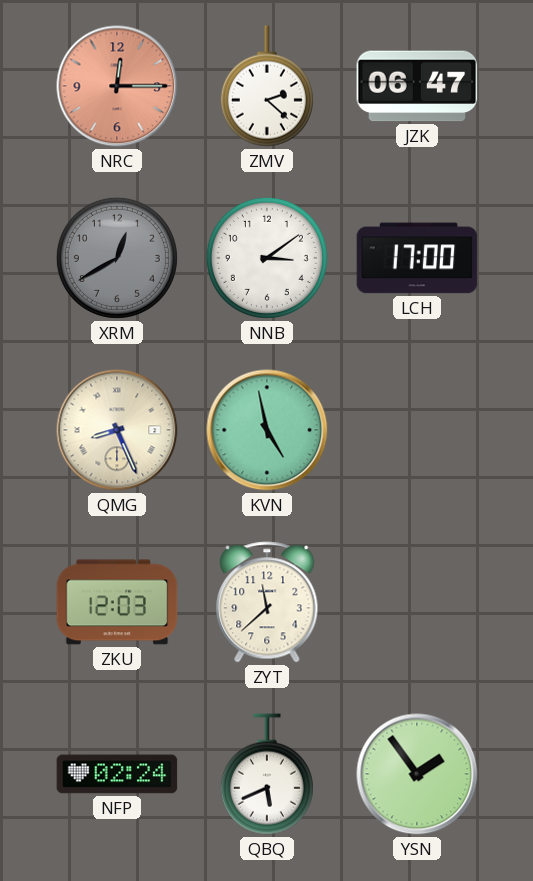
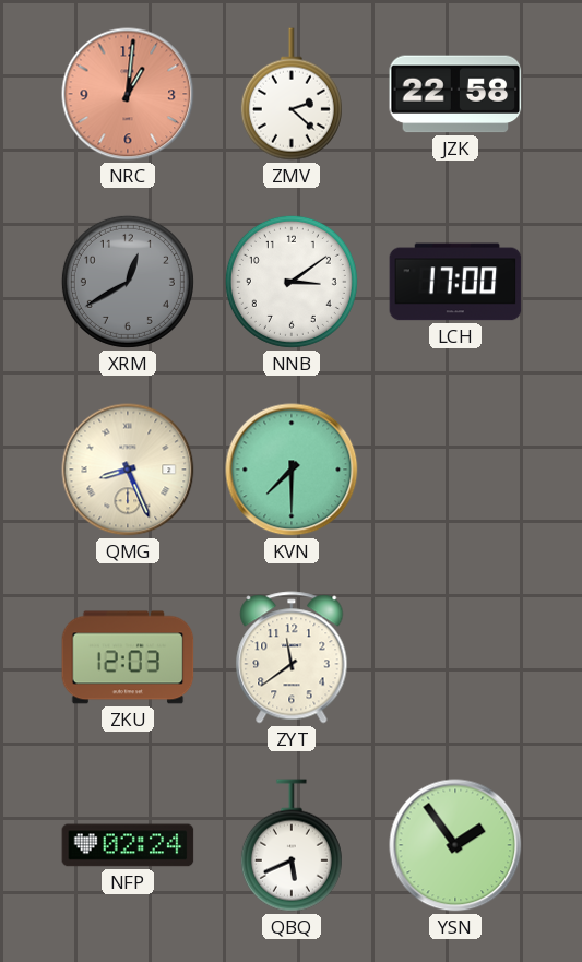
NRC: 12:15 -> 1:01
JZK: 06:47 -> 22:58
KVN: 4:58 -> 7:30
ZYT: 11:38 -> 11:39
